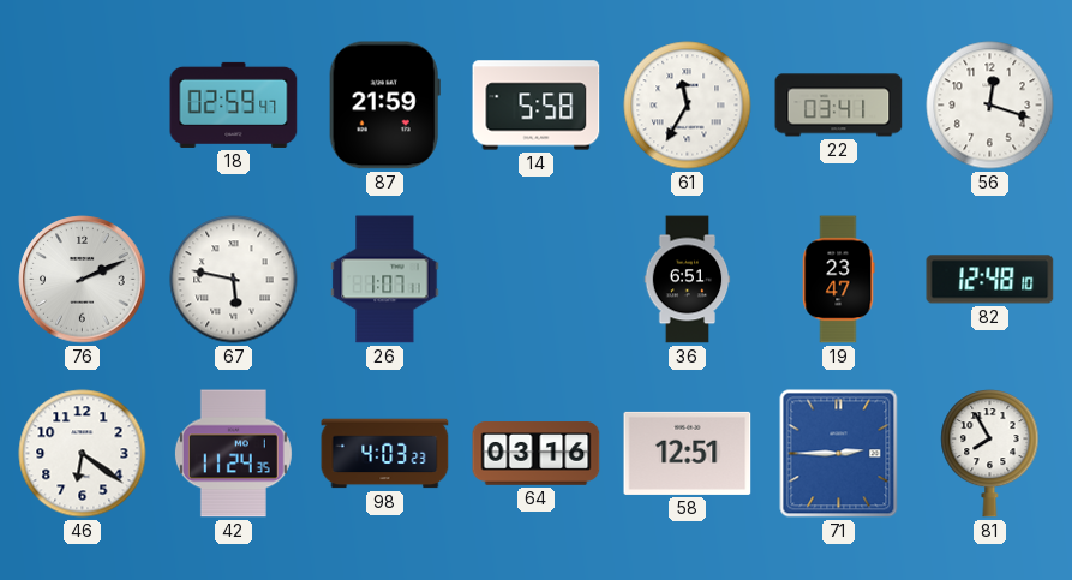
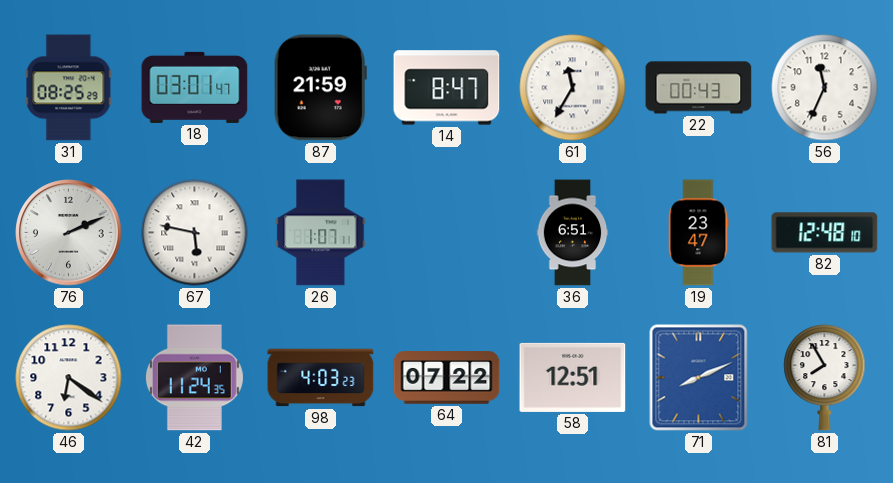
31: none -> 08:25
18: 02:59 -> 03:01
14: 5:58 -> 8:47
22: 03:41 -> 00:43
56: 12:18 -> 11:34
64: 03:16 -> 07:22
71: 2:45 -> 8:11
